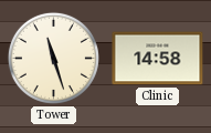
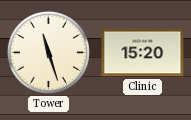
Clinic: 14:58 -> 15:20
